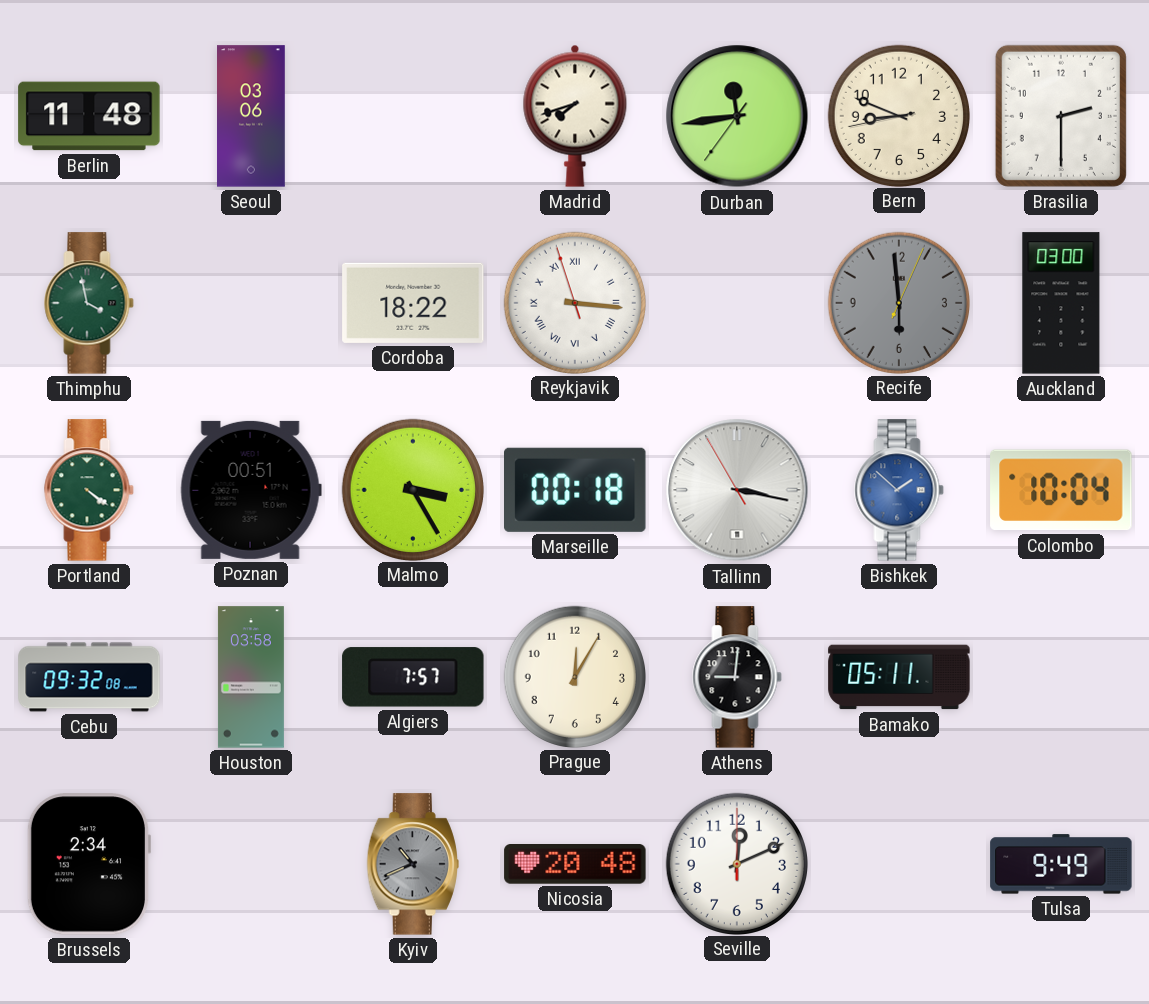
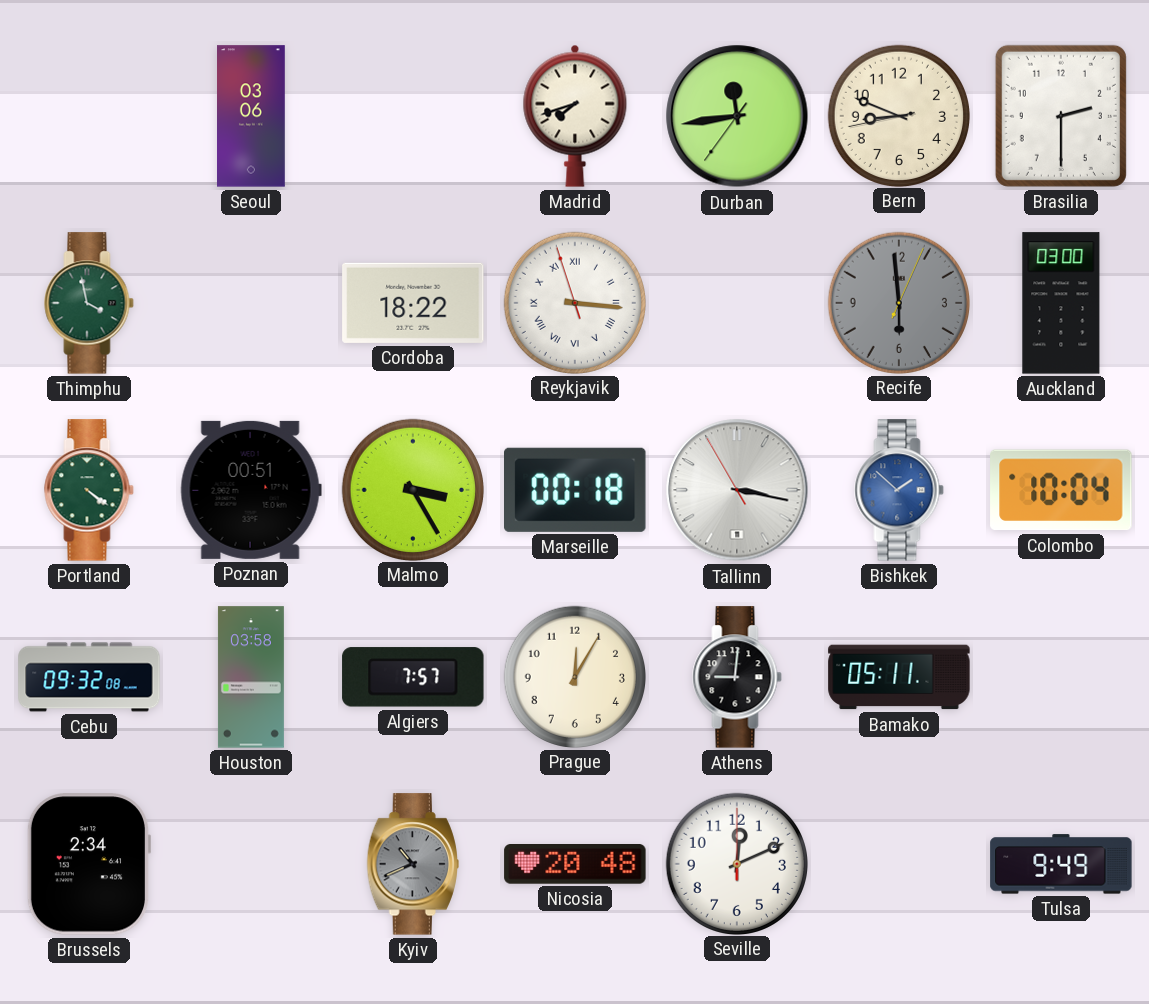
Berlin: 11:48 -> none
